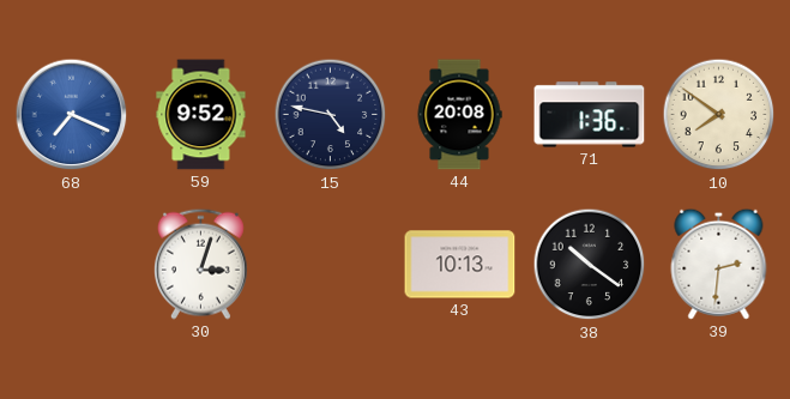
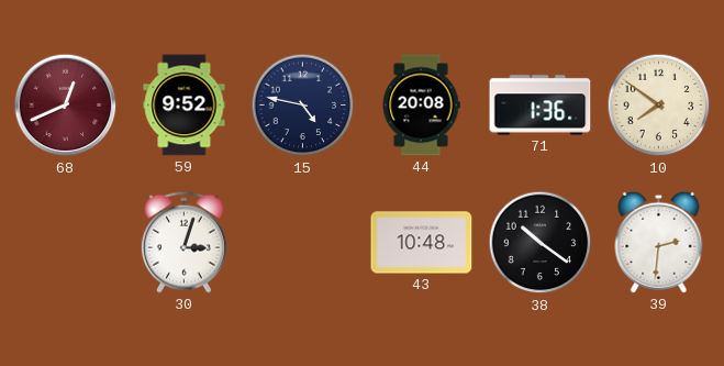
68: 7:19 -> 12:41
68 dial: blue -> burgundy
43: 10:13 -> 10:48
